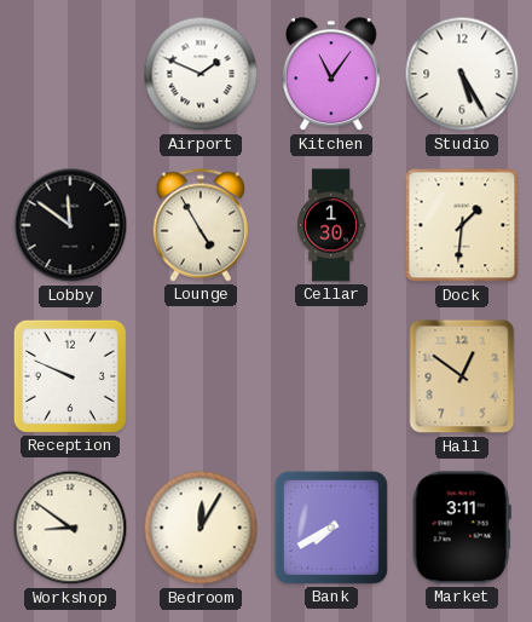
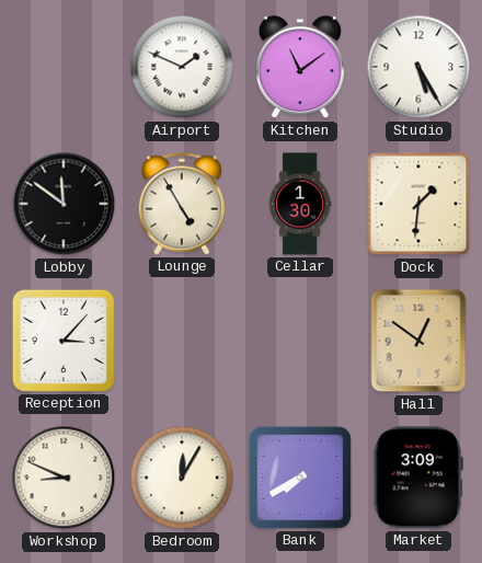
Kitchen: 11:06 -> 11:09
Reception: 9:49 -> 3:07
Workshop: 8:51 -> 8:49
Market: 3:11 -> 3:09
